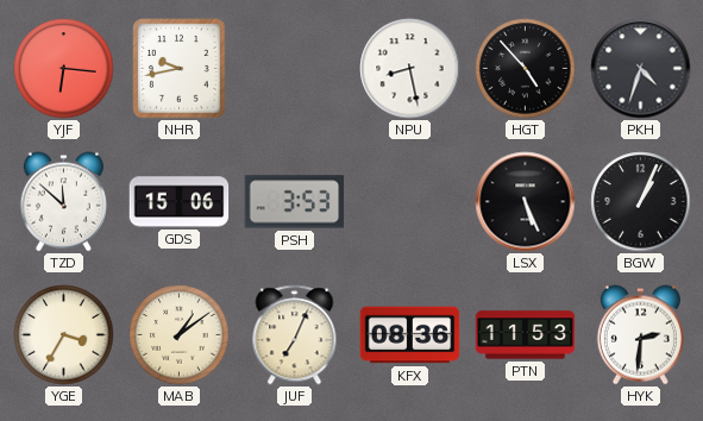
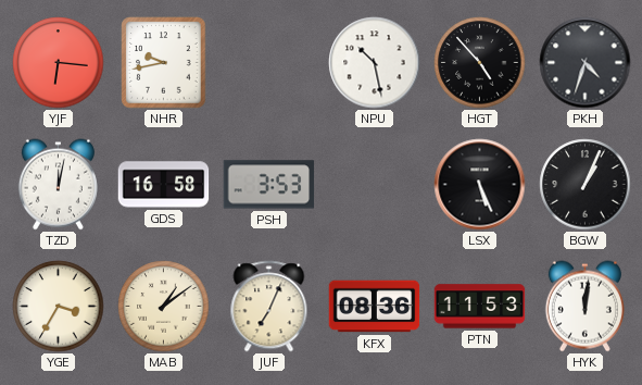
NPU: 8:28 -> 10:28
TZD: 11:52 -> 12:02
GDS: 15:06 -> 16:58
HYK: 2:31 -> 12:01
